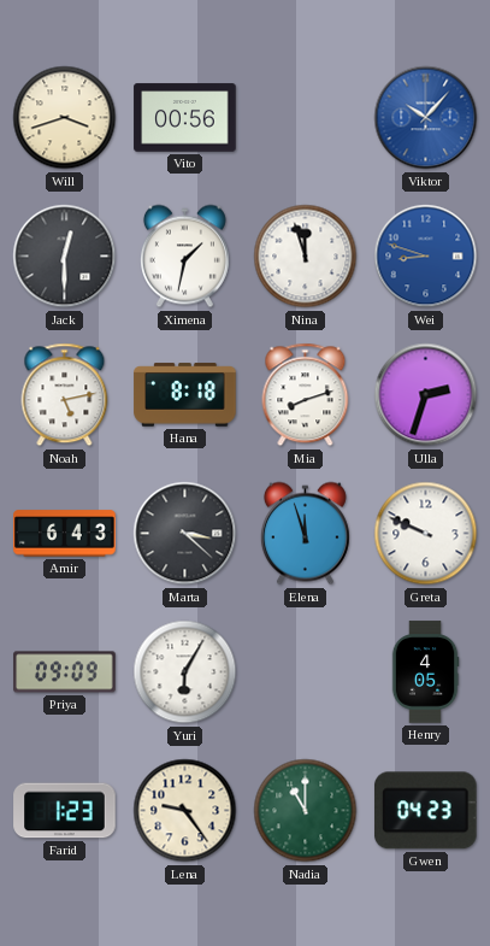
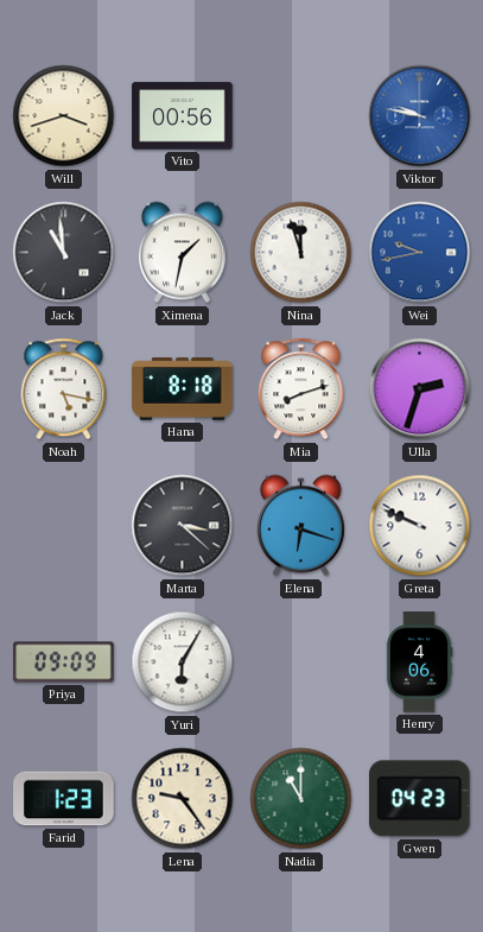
Viktor: 10:07 -> 9:47
Jack: 12:30 -> 10:59
Wei: 8:48 -> 9:43
Noah: 5:13 -> 5:17
Amir: 6:43 -> none
Elena: 11:57 -> 6:18
Henry: 4:05 -> 4:06
